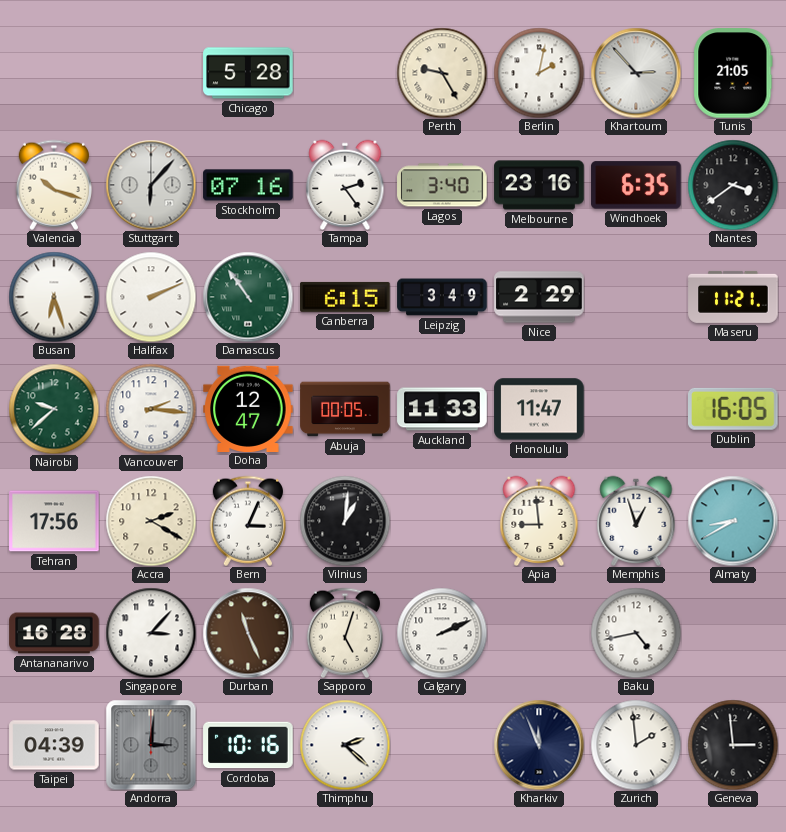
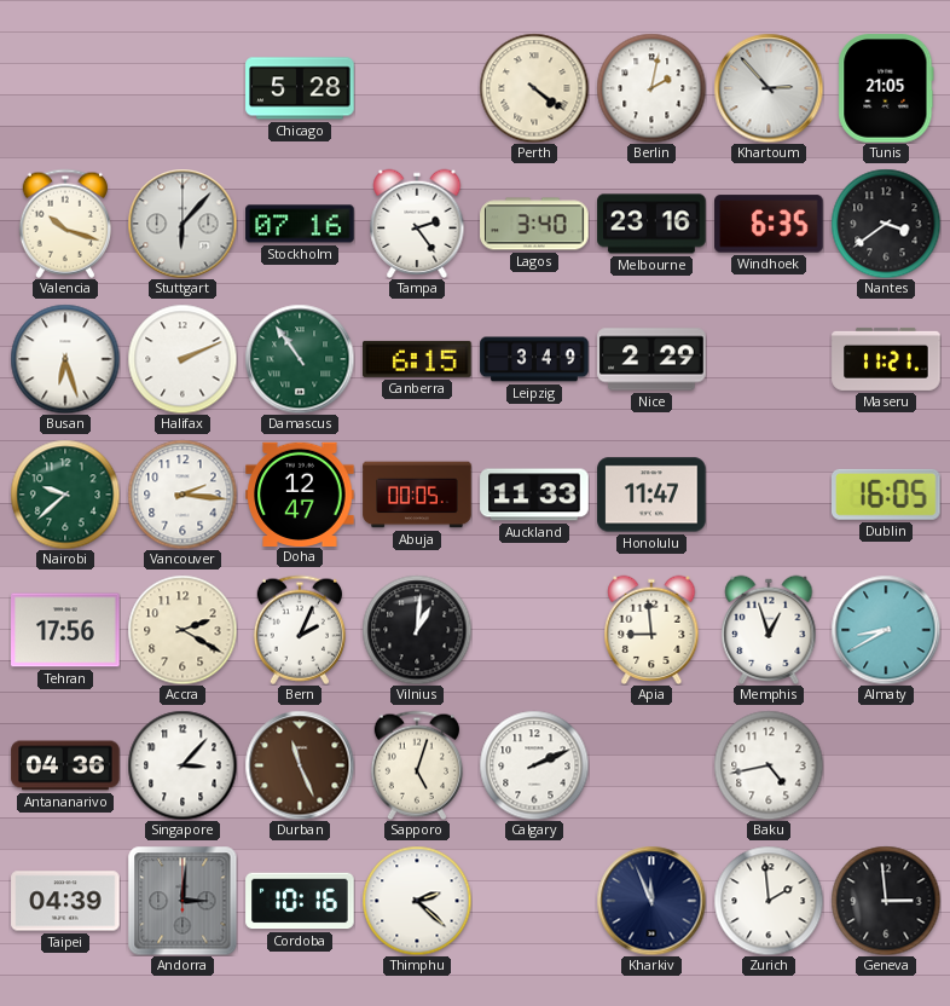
Perth: 9:25 -> 4:21
Bern: 3:04 -> 2:04
Antananarivo: 16:28 -> 04:36
